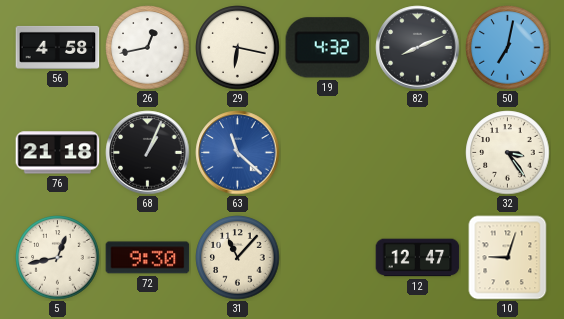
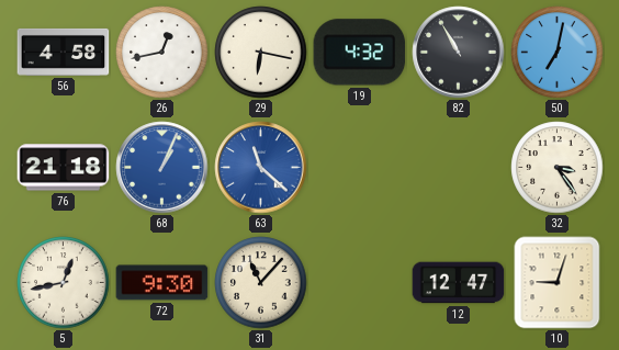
82: 8:11 -> 10:55
68 dial: black -> blue
